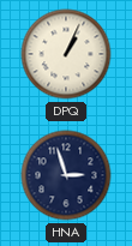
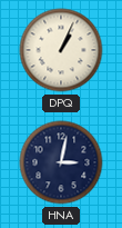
HNA: 2:57 -> 3:02
